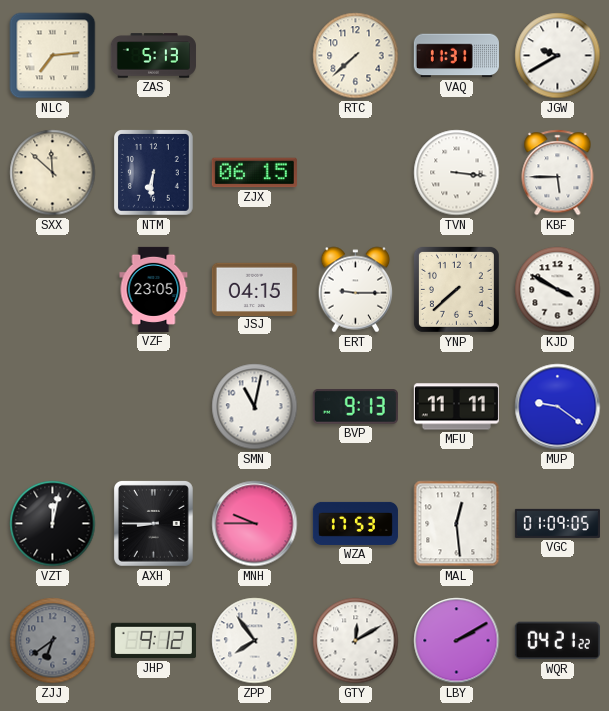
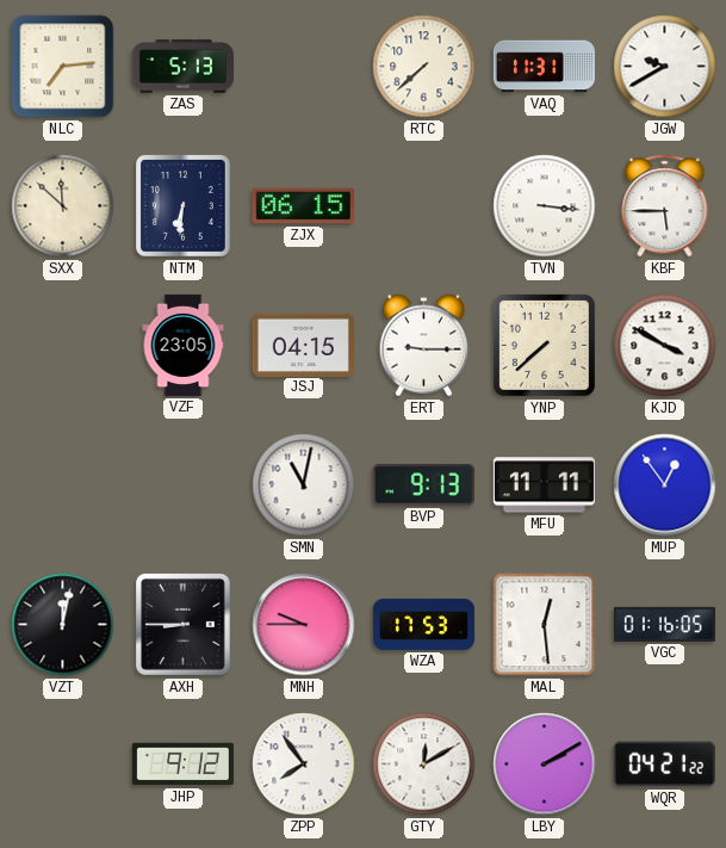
MUP: 9:21 -> 12:54
VGC: 01:09 -> 01:16
ZJJ: 6:39 -> none
